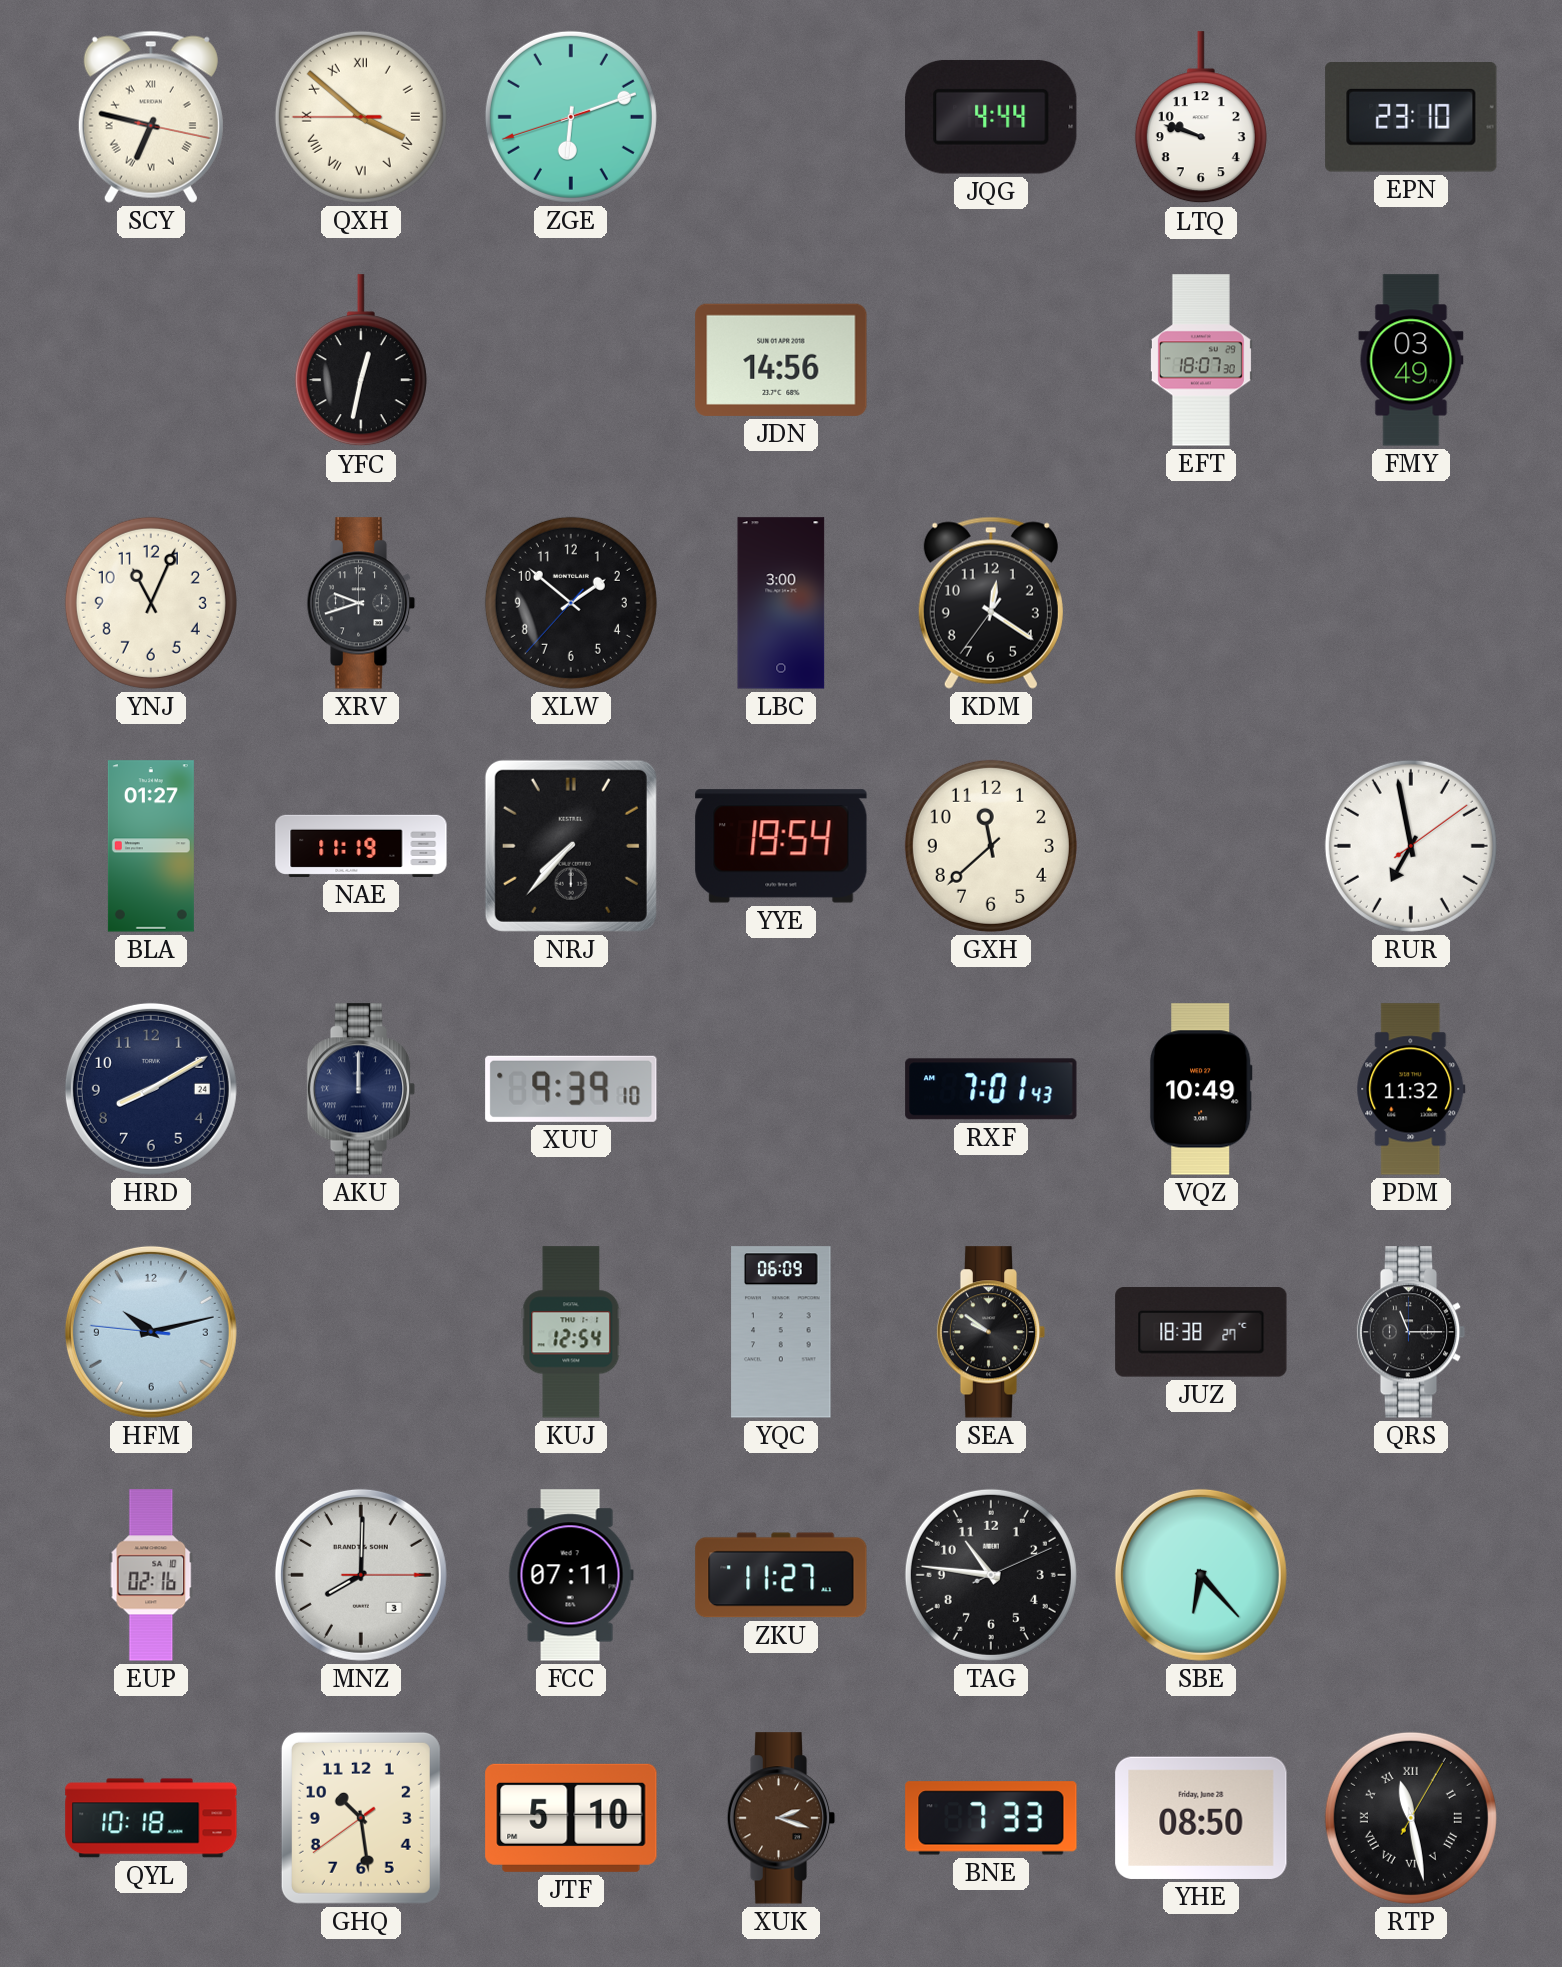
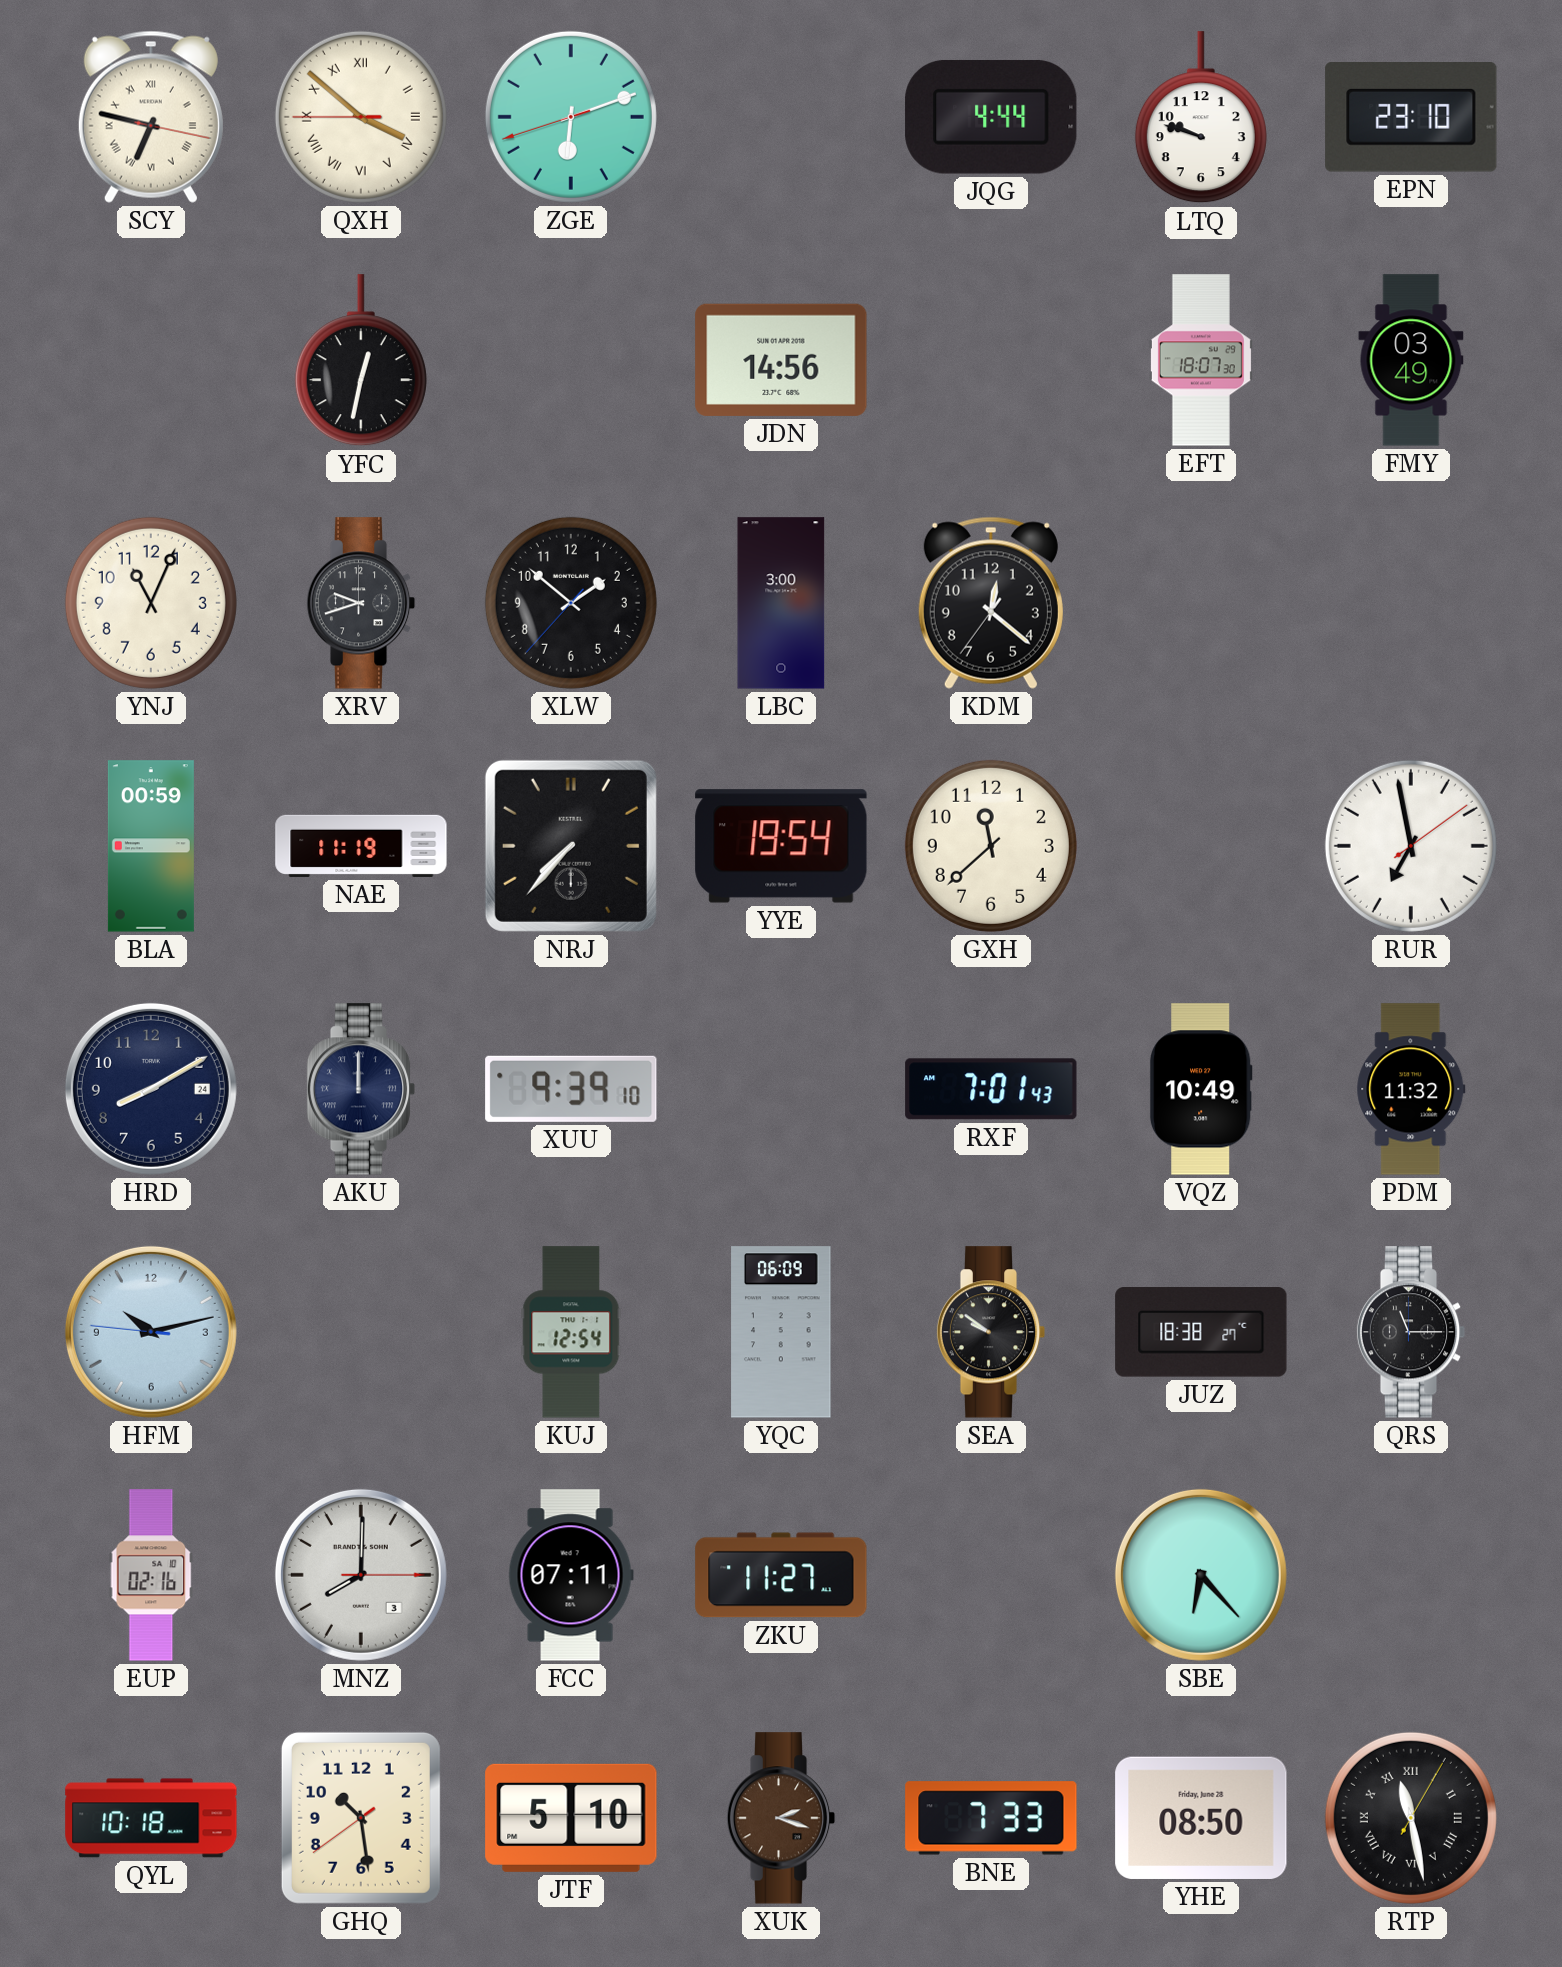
KDM: 12:20 -> 12:21
BLA: 01:27 -> 00:59
TAG: 10:46 -> none
